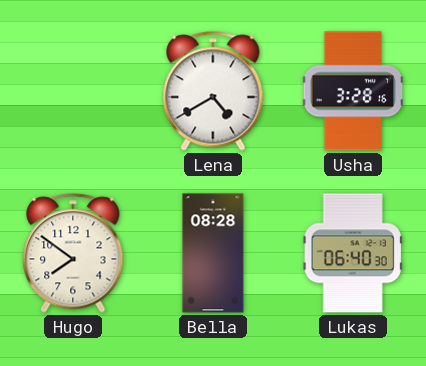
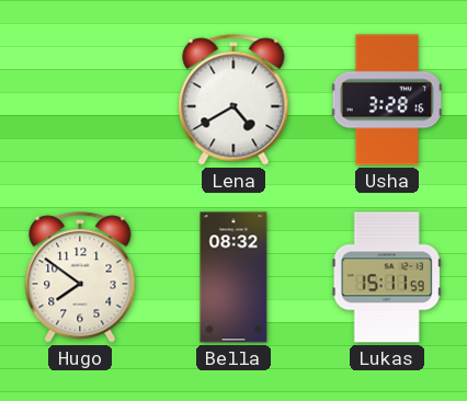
Bella: 08:28 -> 08:32
Lukas: 06:40 -> 15:11
